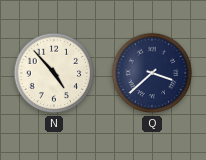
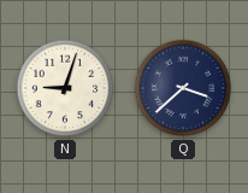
N: 4:53 -> 9:03
